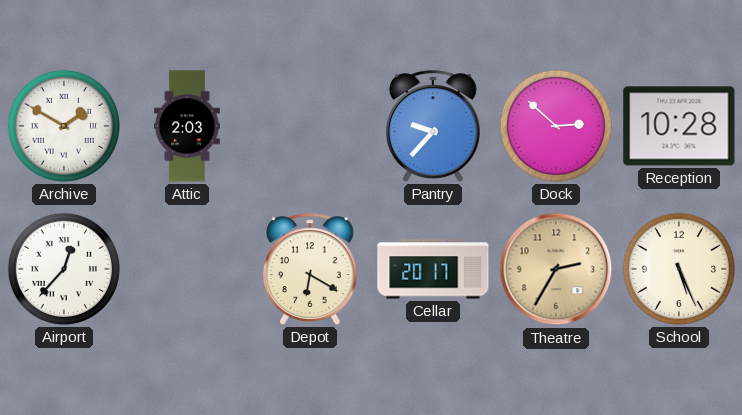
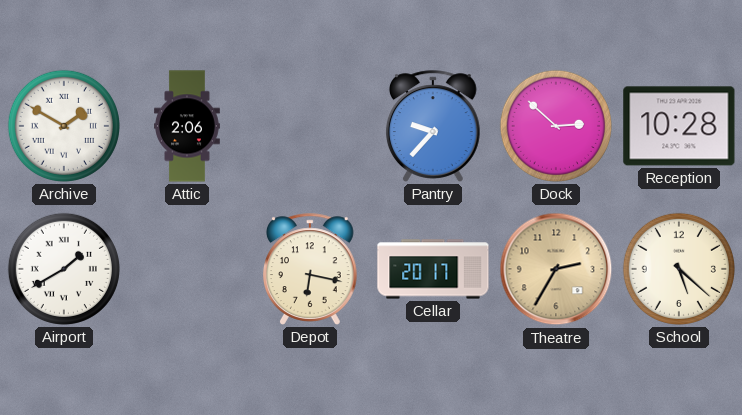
Attic: 2:03 -> 2:06
Airport: 12:37 -> 1:40
Depot: 6:20 -> 6:17
School: 5:26 -> 5:22
